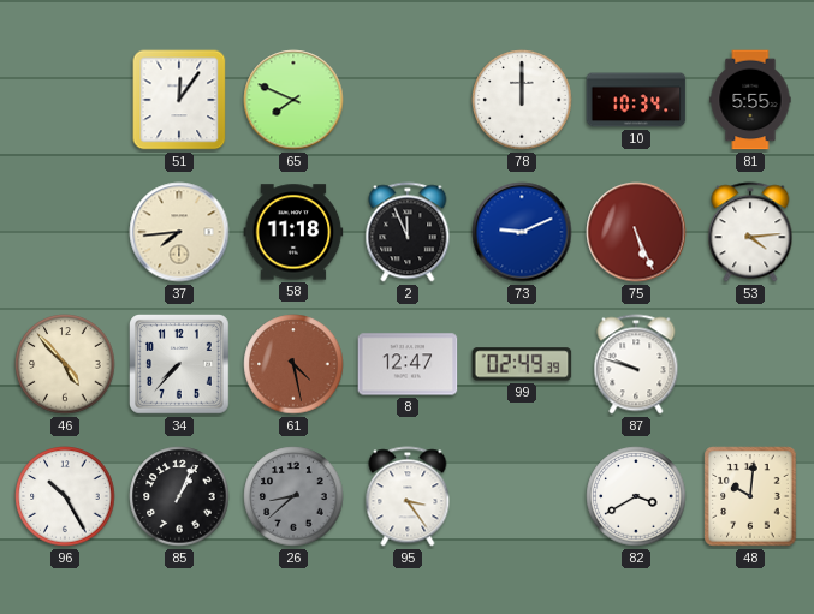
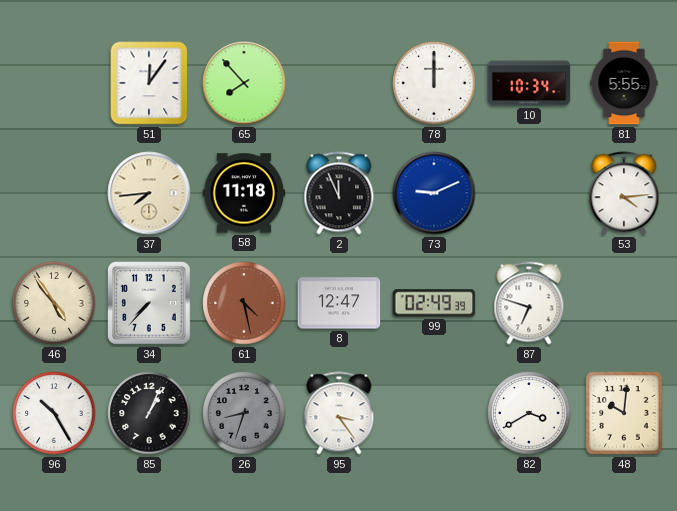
65: 7:49 -> 7:53
75: 5:26 -> none
46: 4:53 -> 4:54
87: 9:48 -> 6:48
26: 8:38 -> 8:33
